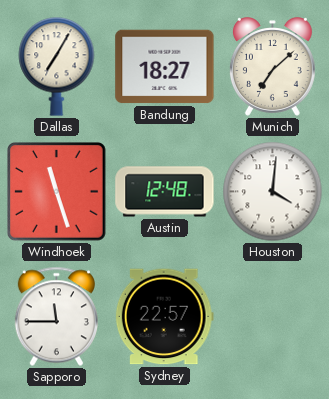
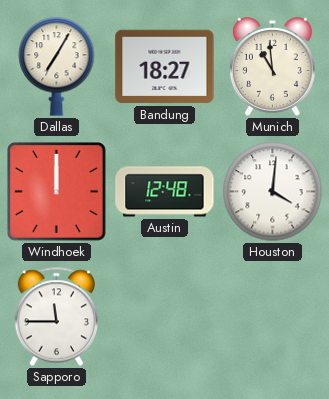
Munich: 7:08 -> 10:59
Windhoek: 11:27 -> 12:00
Sydney: 22:57 -> none
